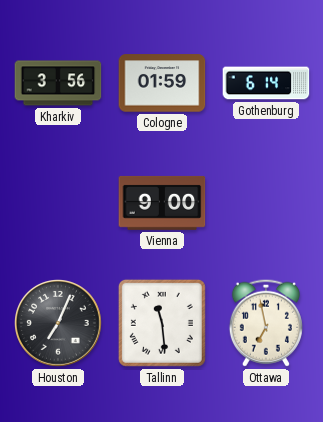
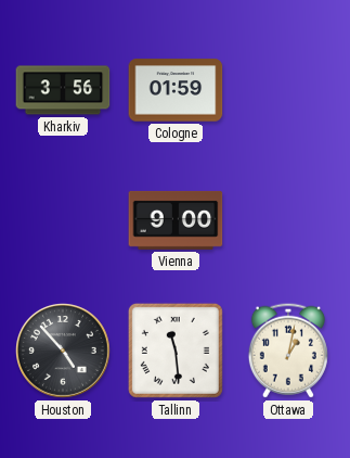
Gothenburg: 6:14 -> none
Houston: 7:04 -> 4:53
Ottawa: 6:58 -> 1:02
